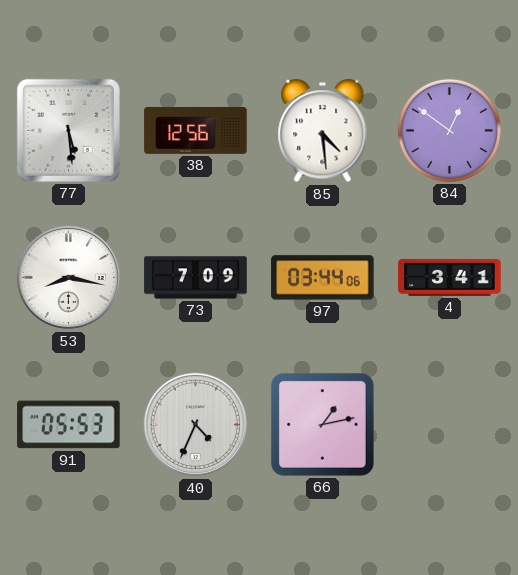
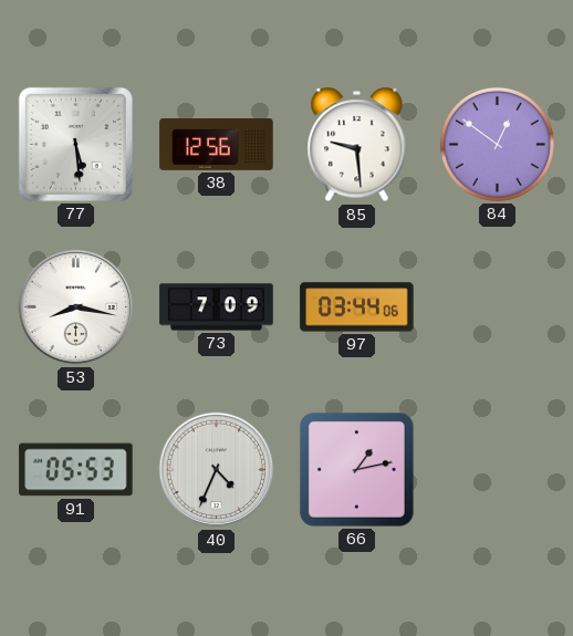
85: 4:29 -> 9:29
4: 3:41 -> none
